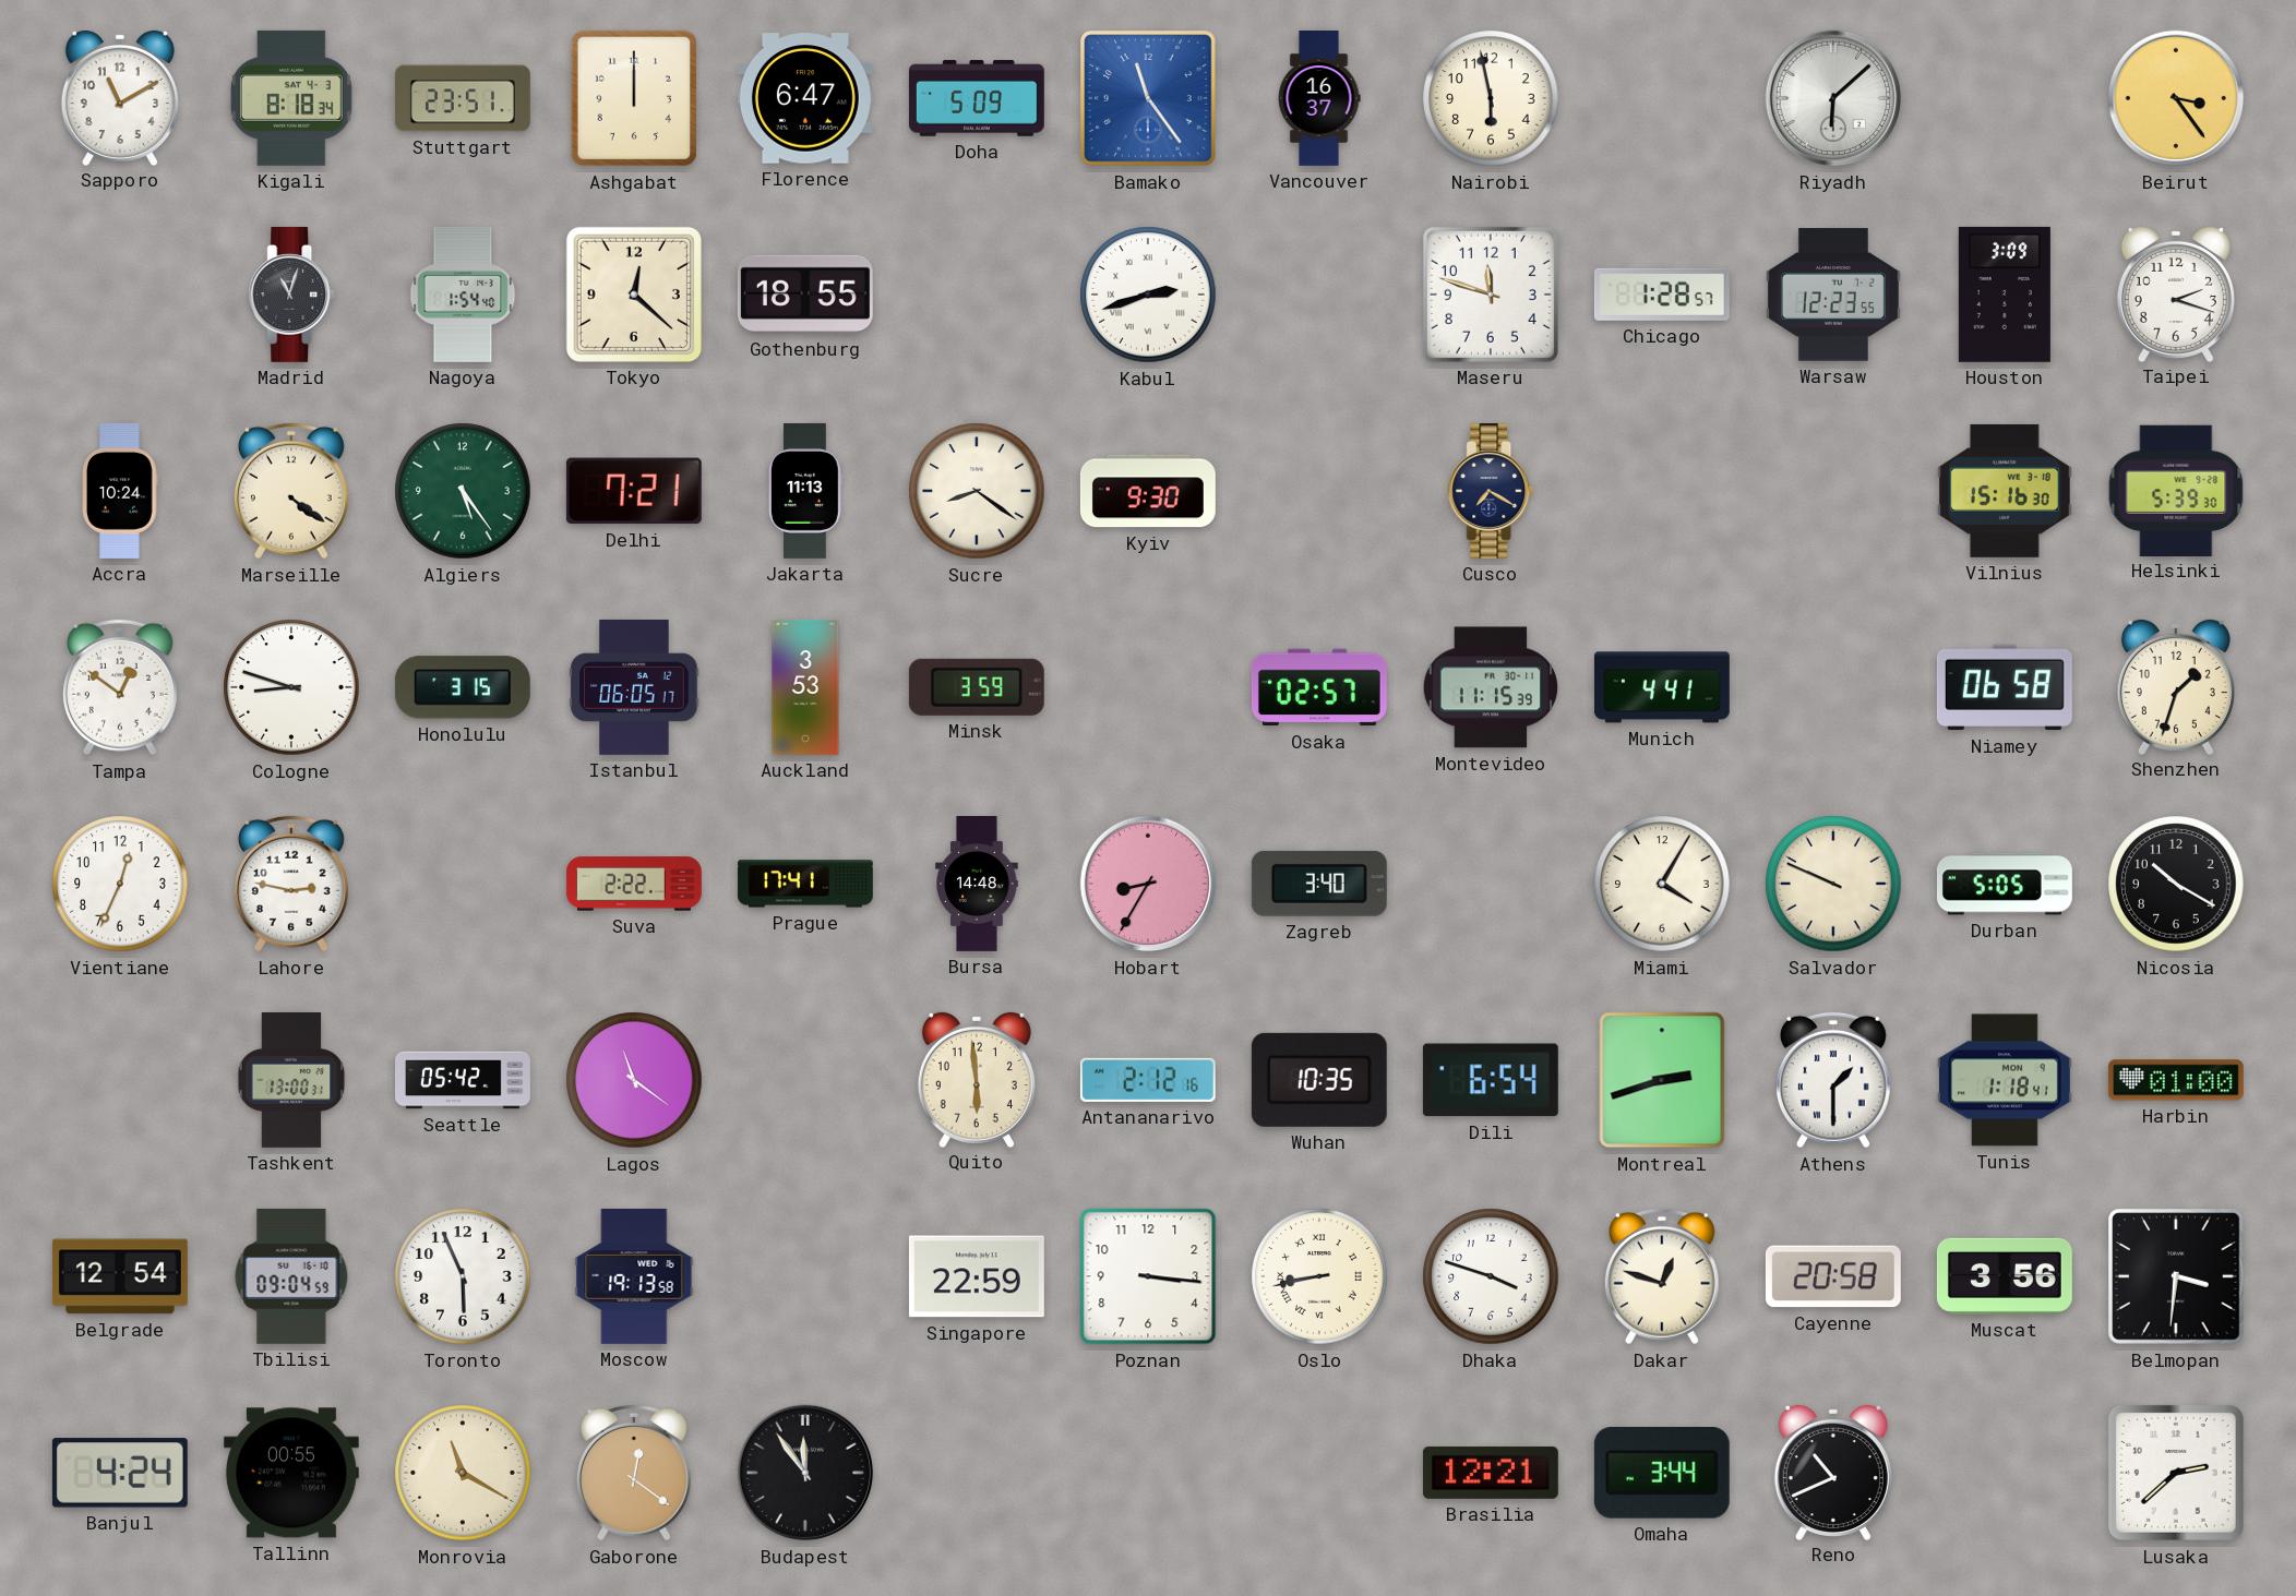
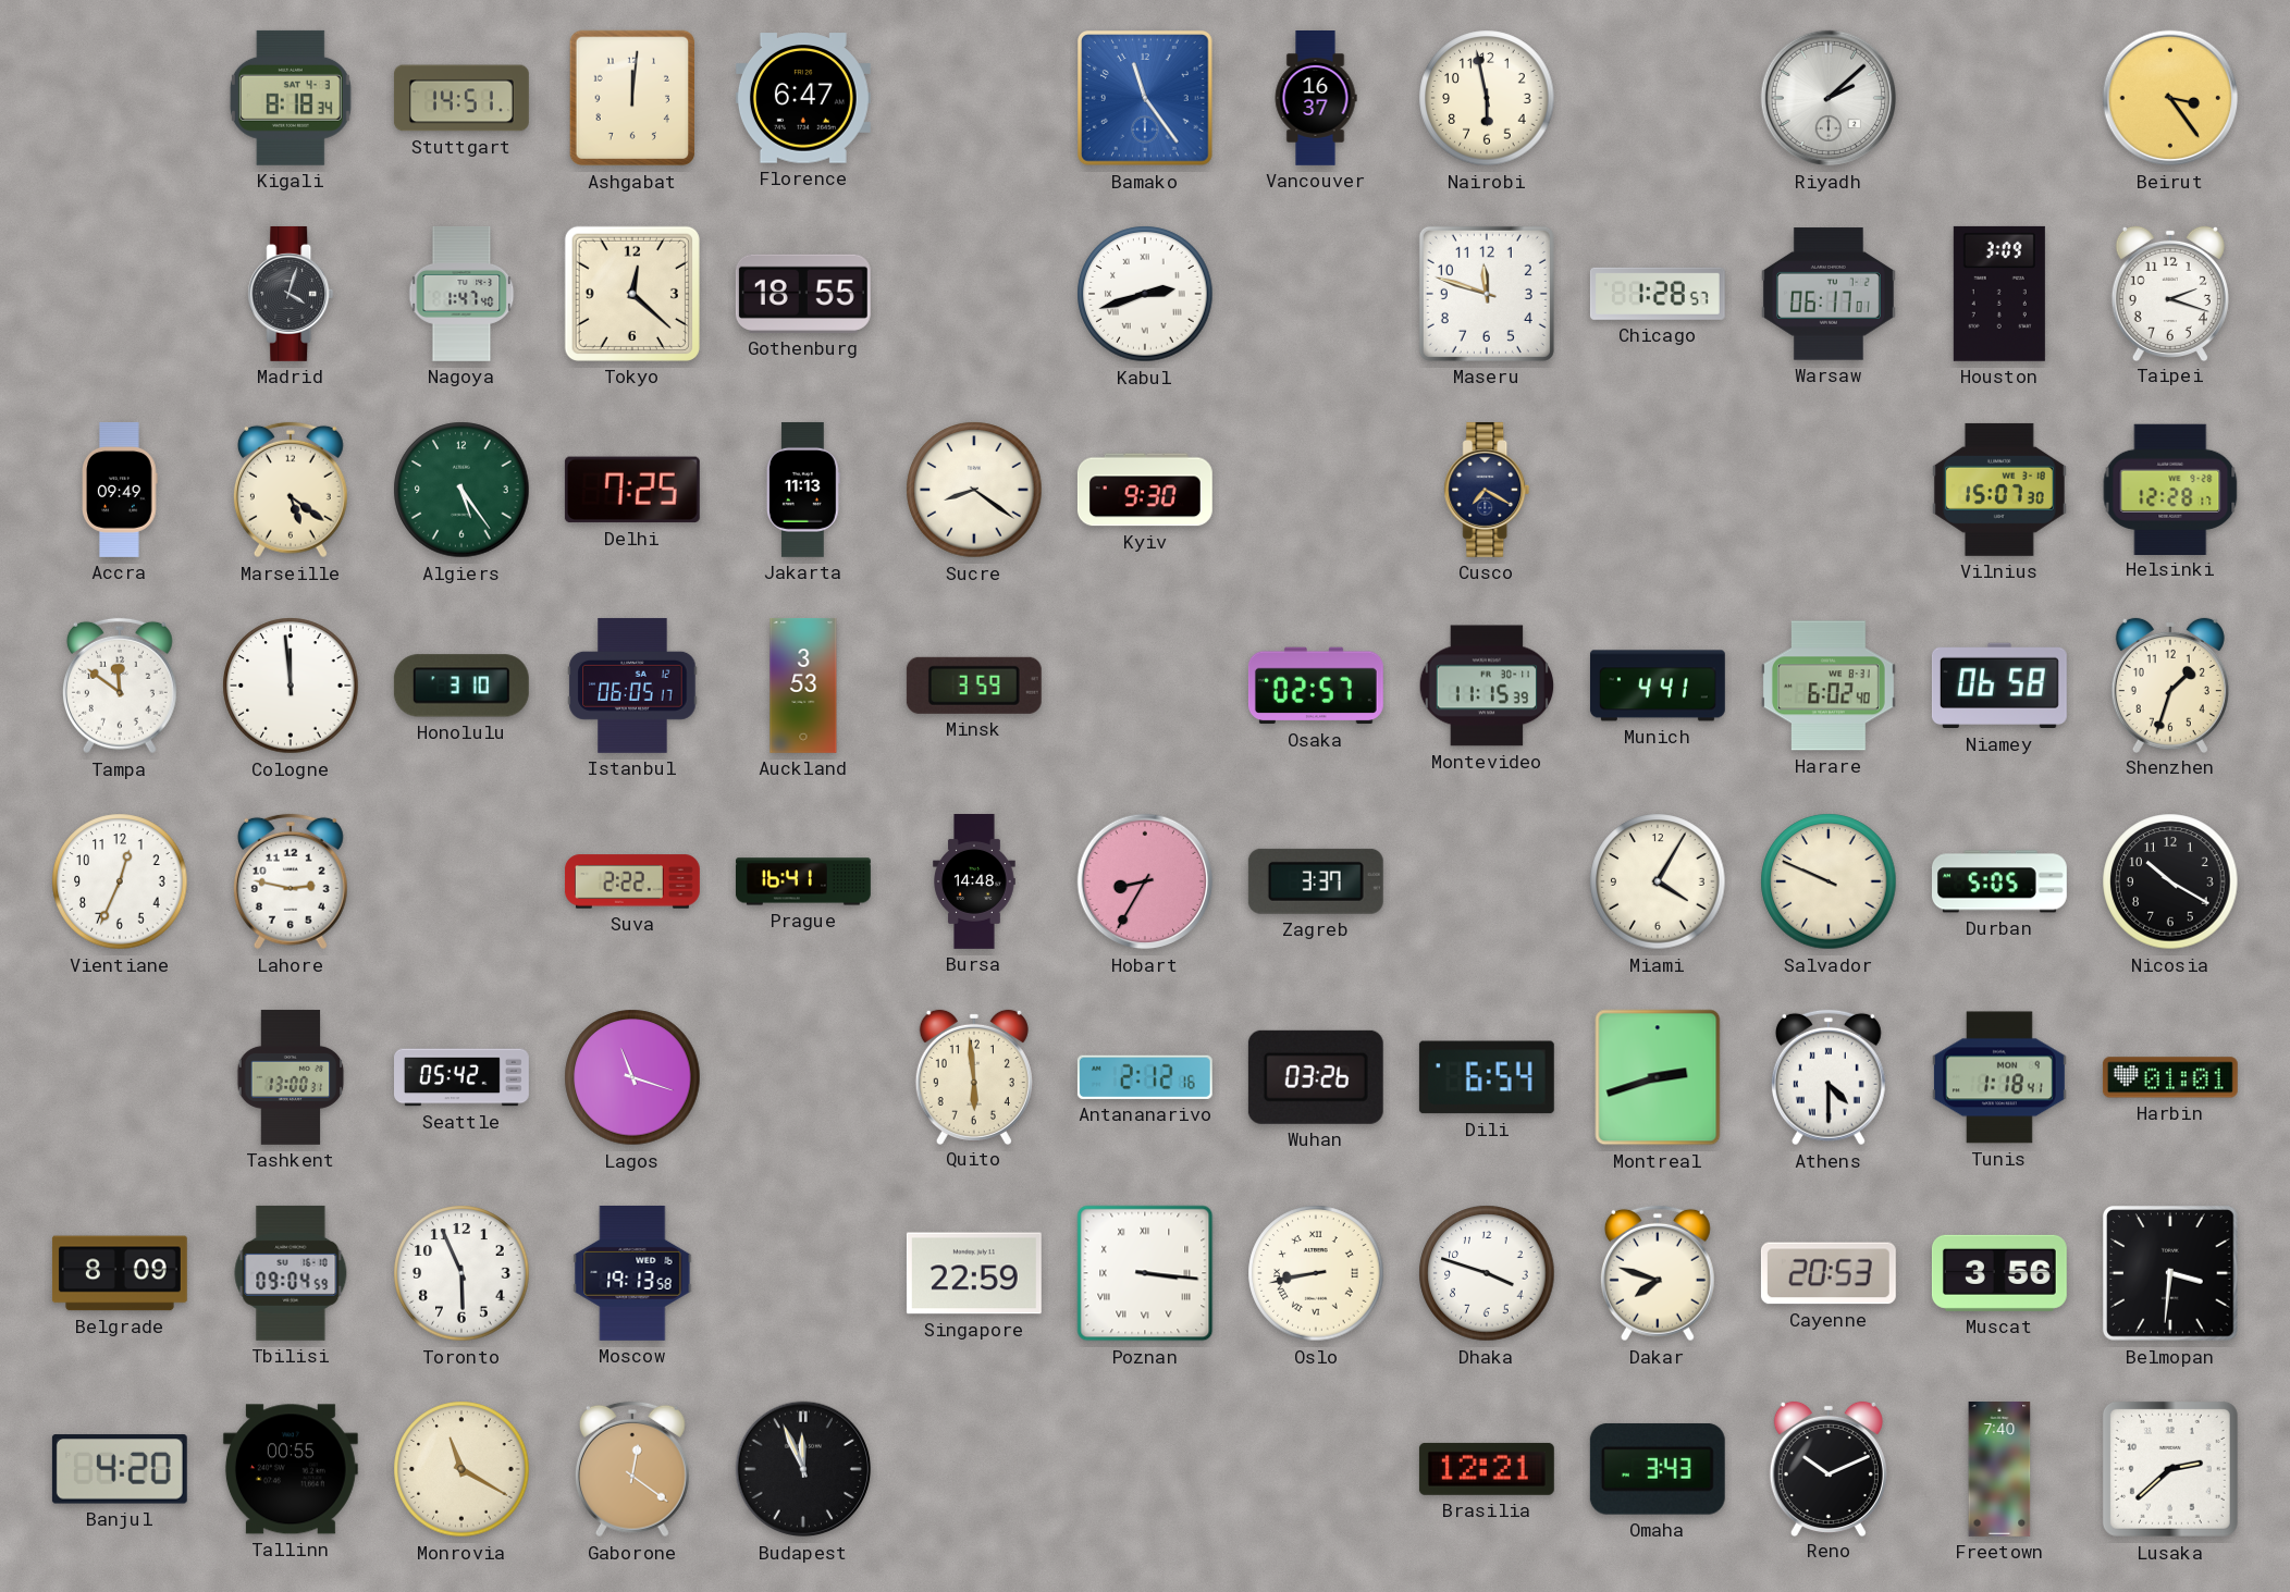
Sapporo: 11:10 -> none
Stuttgart: 23:51 -> 14:51
Ashgabat: 12:00 -> 12:01
Doha: 5:09 -> none
Riyadh: 6:08 -> 2:08
Madrid: 11:03 -> 4:03
Nagoya: 1:54 -> 1:47
Warsaw: 12:23 -> 06:17
Accra: 10:24 -> 09:49
Marseille: 4:21 -> 5:21
Delhi: 7:21 -> 7:25
Vilnius: 15:16 -> 15:07
Helsinki: 5:39 -> 12:28
Tampa: 12:51 -> 11:51
Cologne: 8:48 -> 11:59
Honolulu: 3:15 -> 3:10
Harare: none -> 6:02
Prague: 17:41 -> 16:41
Zagreb: 3:40 -> 3:37
Lagos: 11:21 -> 11:18
Wuhan: 10:35 -> 03:26
Athens: 1:30 -> 4:30
Harbin: 01:00 -> 01:01
Belgrade: 12:54 -> 8:09
Poznan numerals: Arabic -> Roman
Dakar: 12:48 -> 7:48
Cayenne: 20:58 -> 20:53
Banjul: 4:24 -> 4:20
Budapest: 11:54 -> 11:56
Omaha: 3:44 -> 3:43
Reno: 10:41 -> 10:11
Freetown: none -> 7:40
